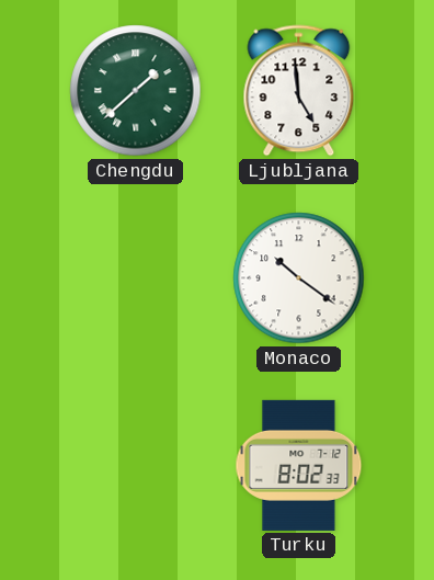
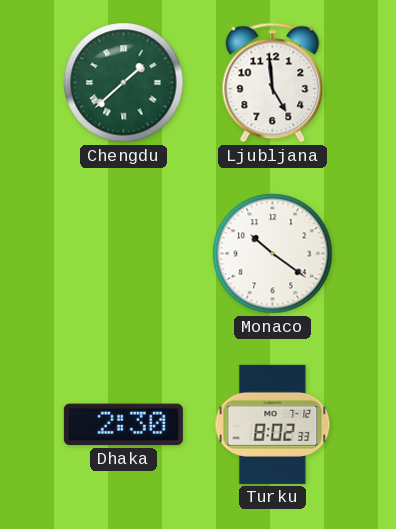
Dhaka: none -> 2:30
